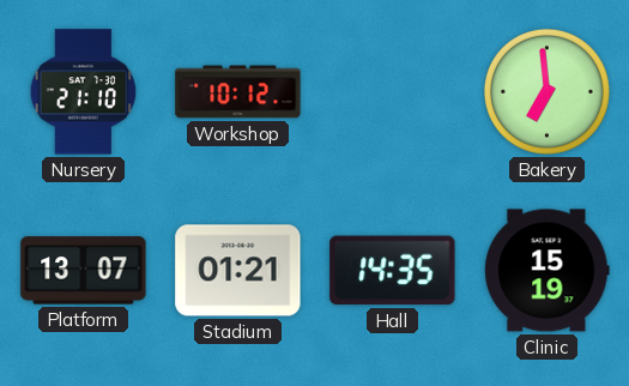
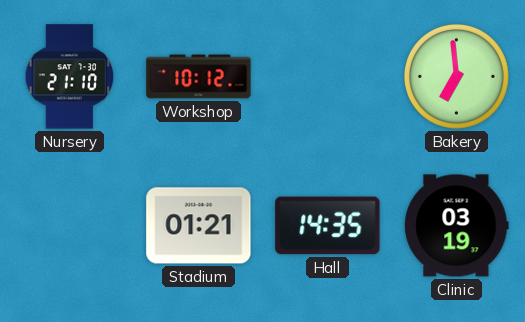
Platform: 13:07 -> none
Clinic: 15:19 -> 03:19
